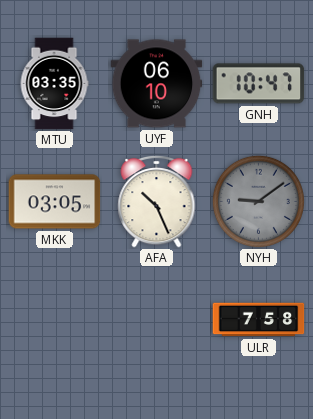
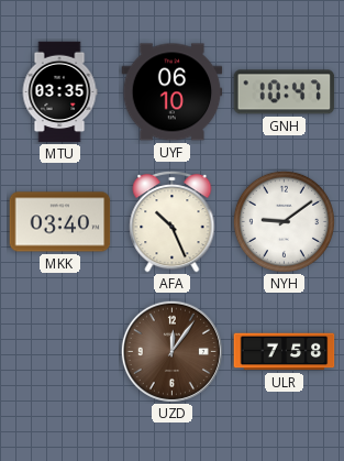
MKK: 03:05 -> 03:40
NYH dial: grey -> white
UZD: none -> 12:06
